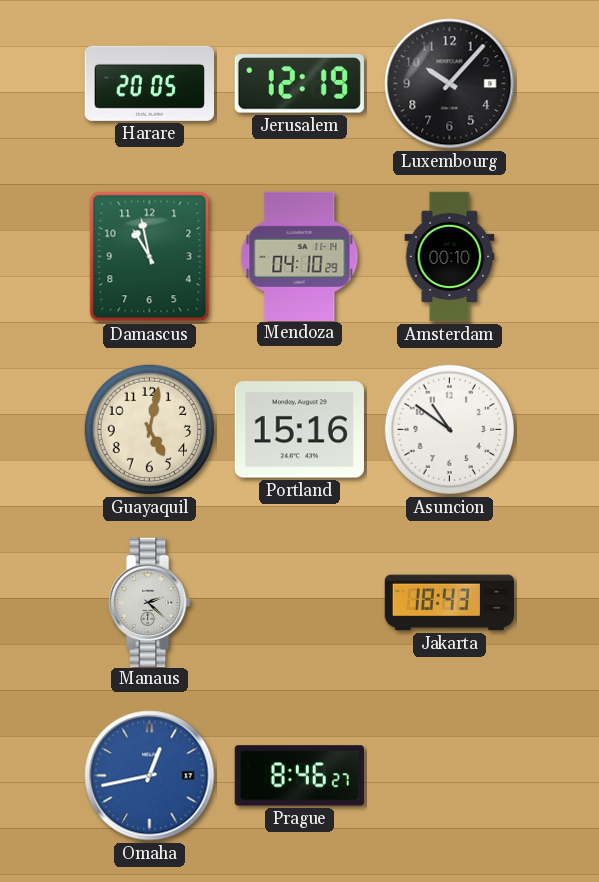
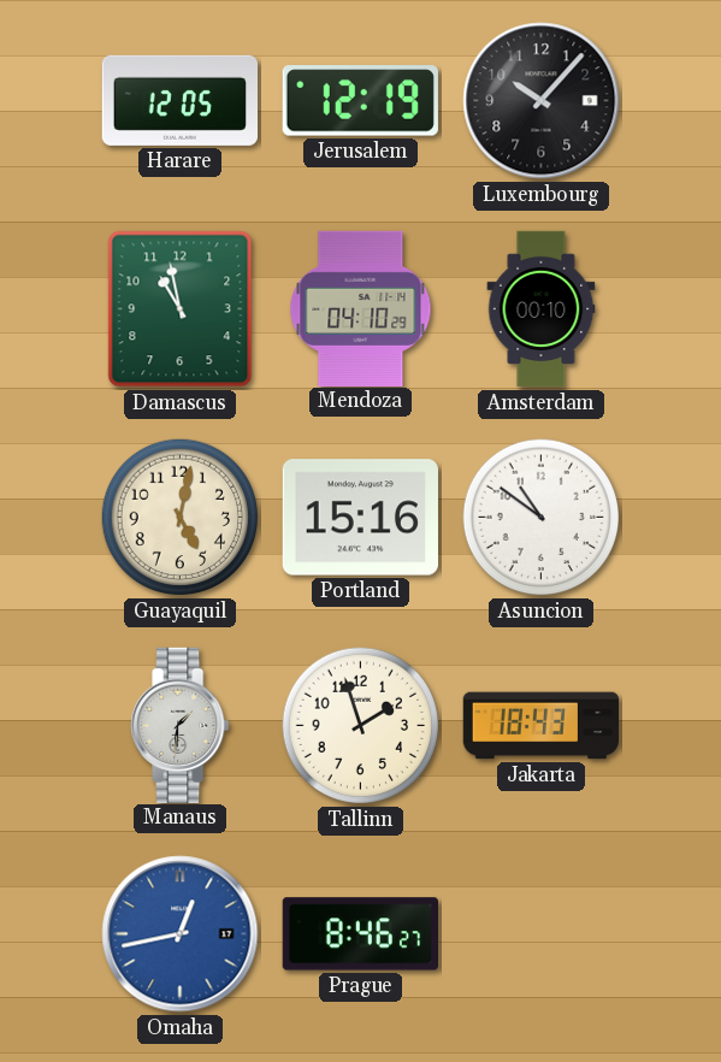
Harare: 20:05 -> 12:05
Manaus: 2:22 -> 1:31
Tallinn: none -> 1:57
